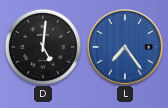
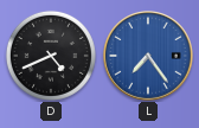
D: 5:01 -> 4:41
